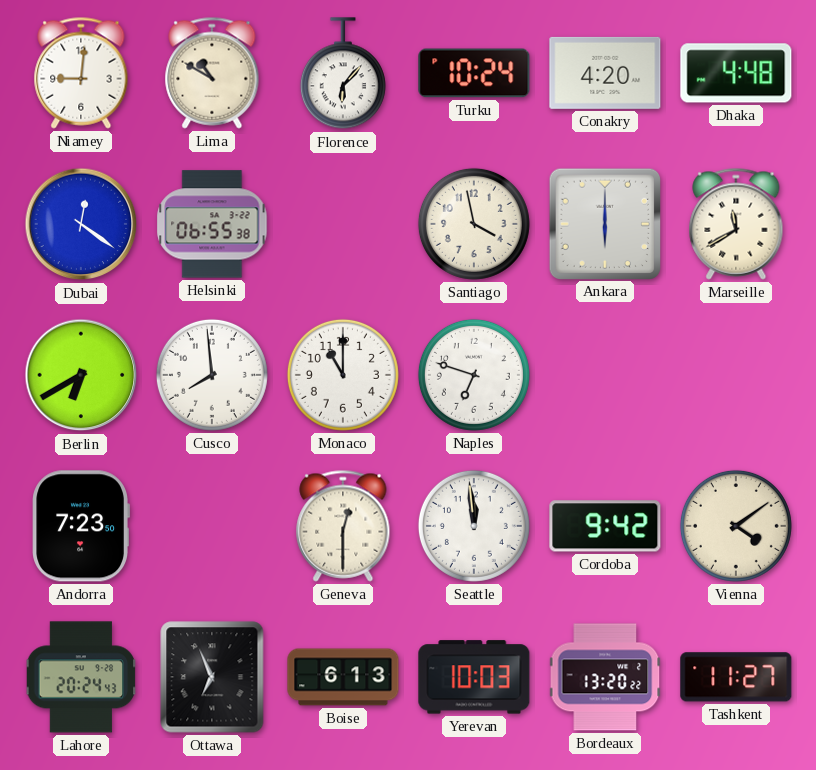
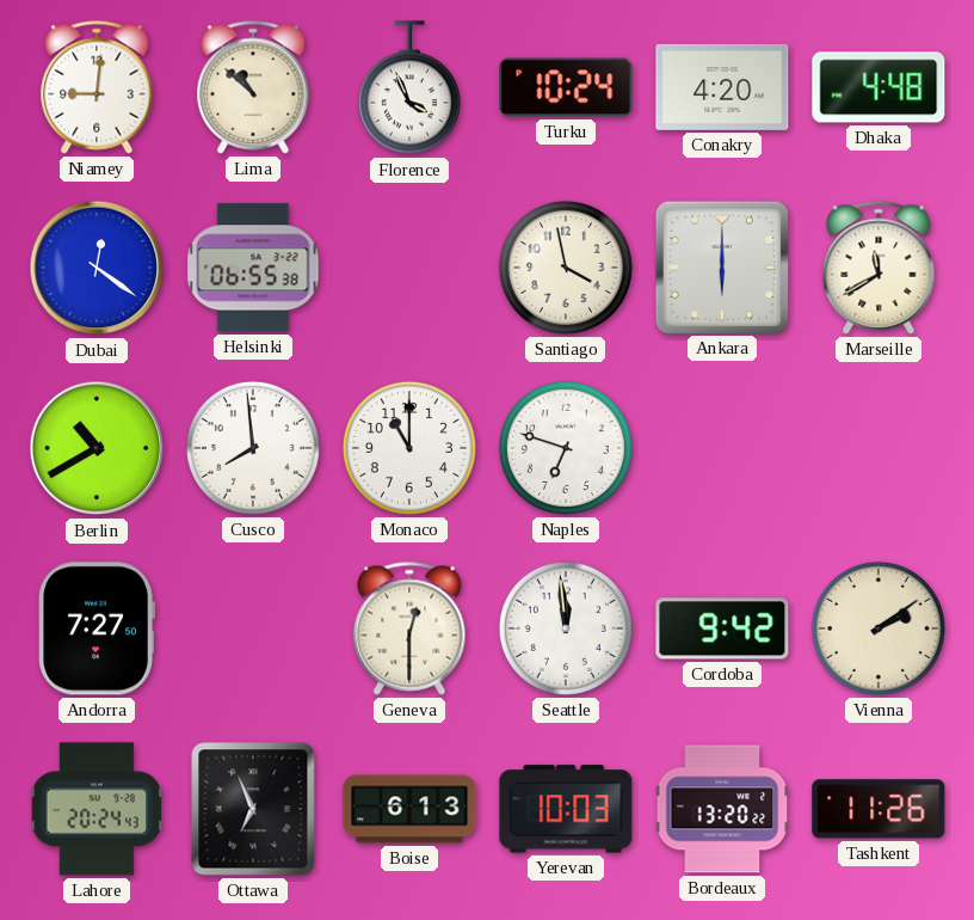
Lima: 10:50 -> 10:52
Florence: 6:07 -> 3:56
Berlin: 6:40 -> 10:40
Andorra: 7:23 -> 7:27
Vienna: 4:09 -> 2:09
Tashkent: 11:27 -> 11:26
